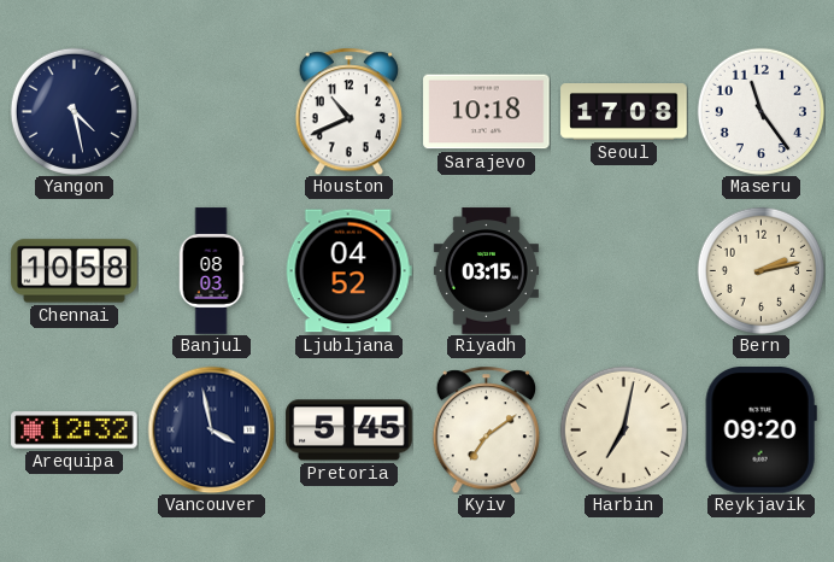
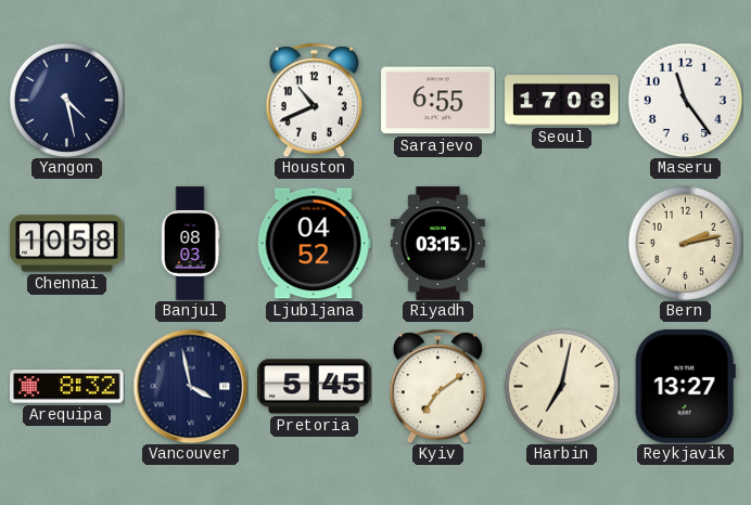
Sarajevo: 10:18 -> 6:55
Arequipa: 12:32 -> 8:32
Reykjavik: 09:20 -> 13:27
